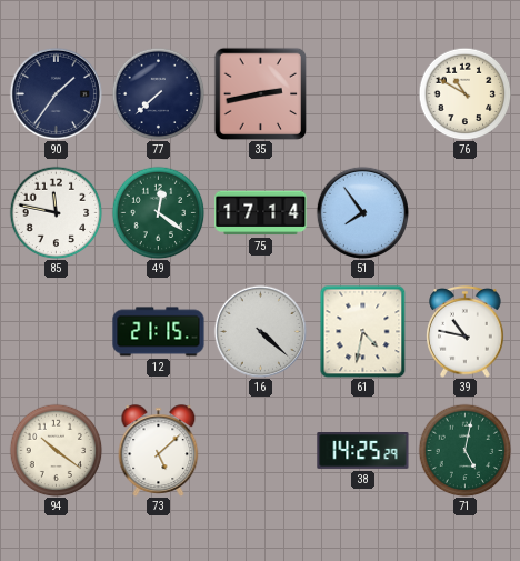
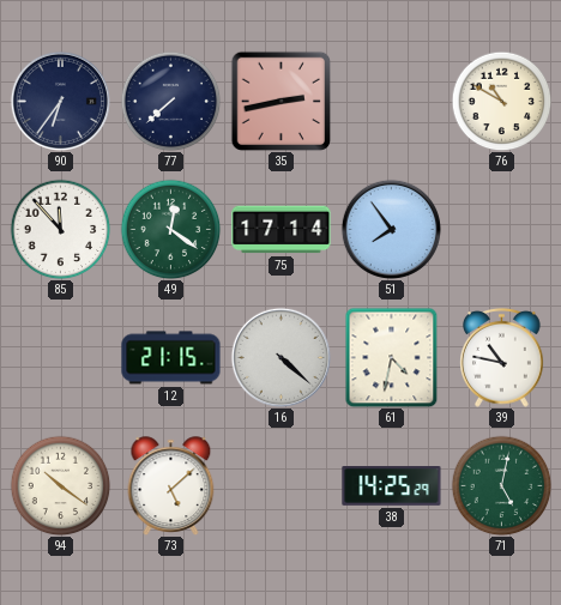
90: 1:36 -> 6:36
85: 11:47 -> 11:53
